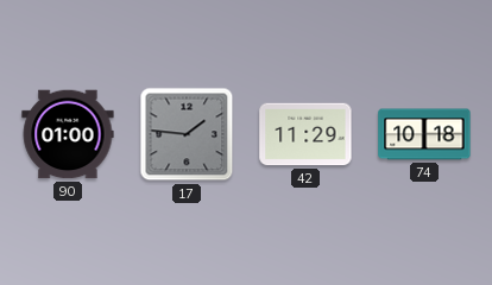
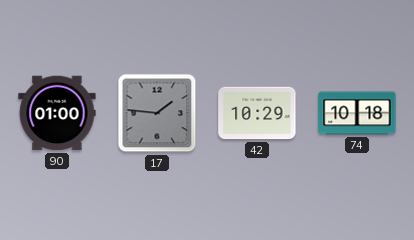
42: 11:29 -> 10:29
